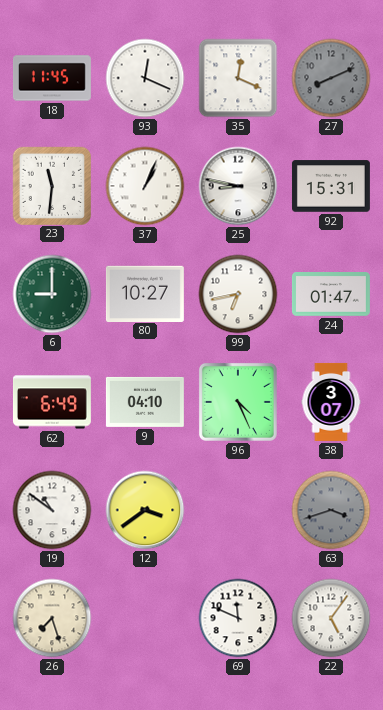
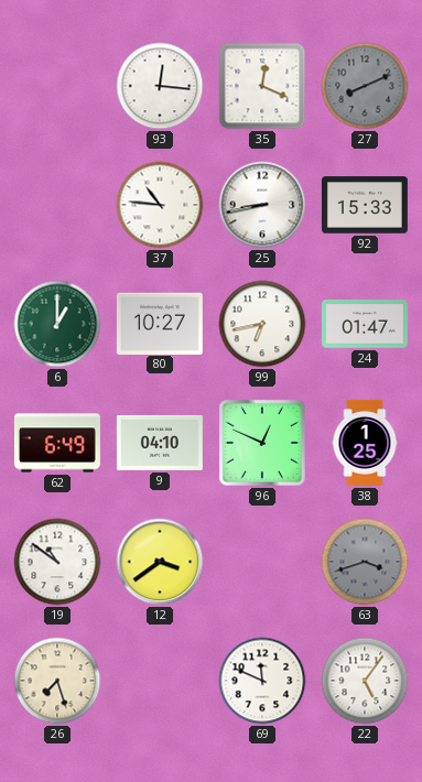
18: 11:45 -> none
93: 12:19 -> 12:16
23: 11:31 -> none
37: 1:04 -> 10:46
25: 8:47 -> 8:43
92: 15:31 -> 15:33
6: 9:00 -> 1:00
96: 4:26 -> 12:49
38: 3:07 -> 1:25
